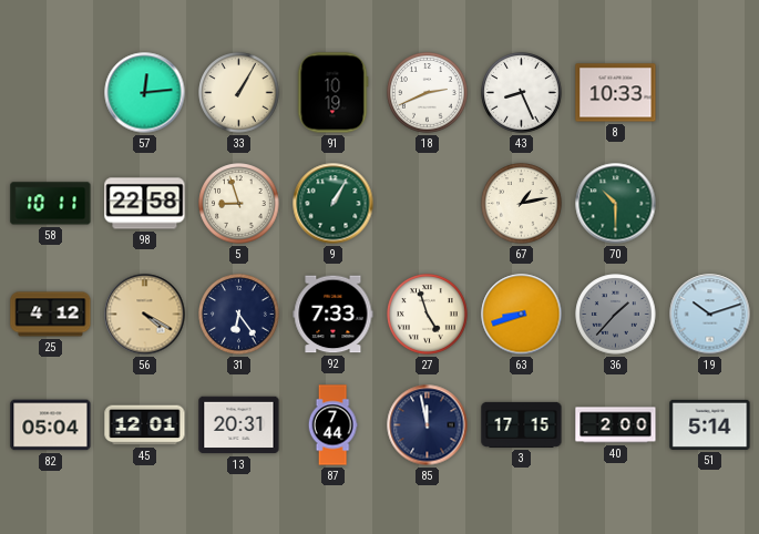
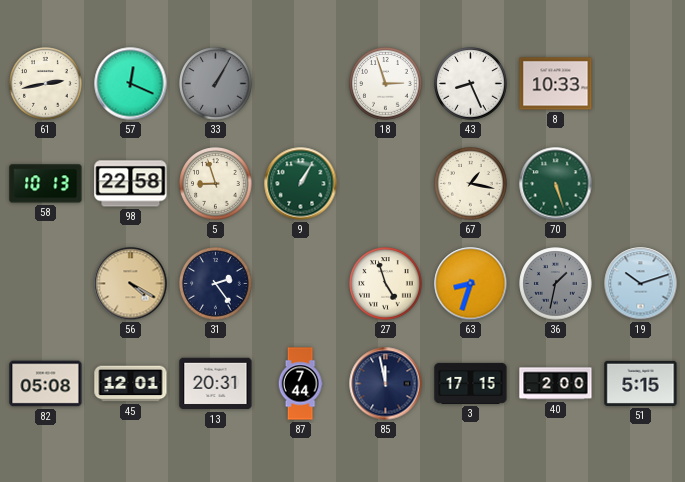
61: none -> 2:43
57: 12:14 -> 12:19
33 dial: cream -> grey
91: 10:19 -> none
18: 2:41 -> 2:57
58: 10:11 -> 10:13
67: 1:13 -> 1:17
70: 10:30 -> 5:27
25: 4:12 -> none
31: 6:24 -> 2:24
92: 7:33 -> none
63: 8:42 -> 8:33
36: 1:37 -> 1:32
82: 05:04 -> 05:08
51: 5:14 -> 5:15
